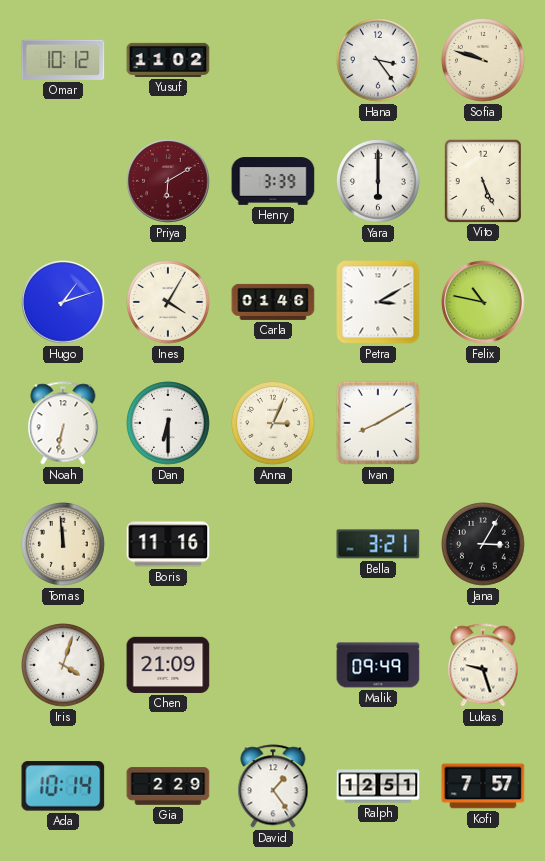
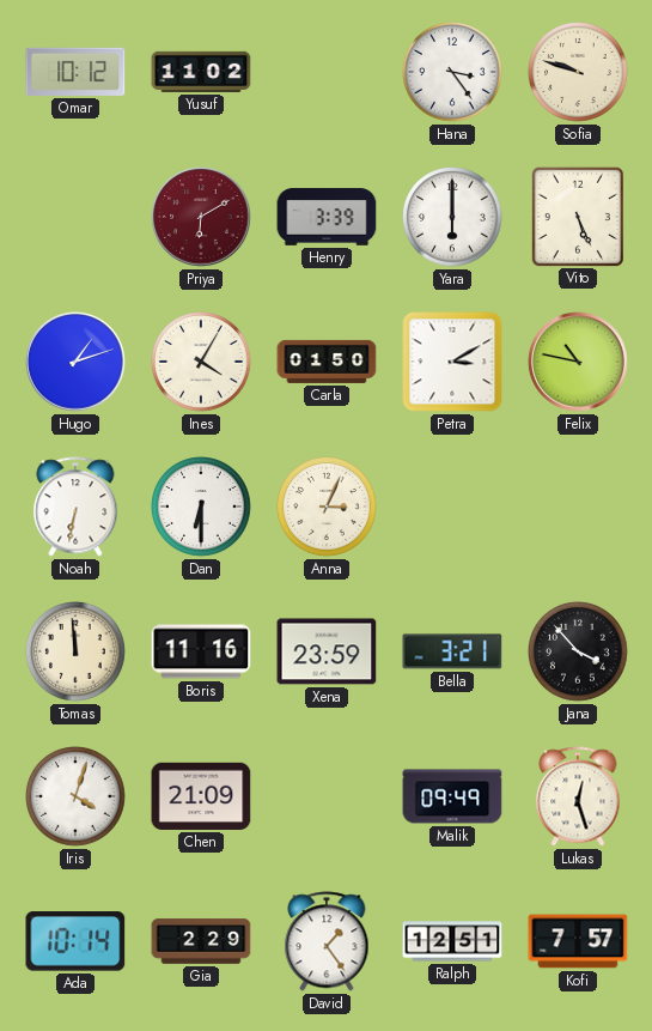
Carla: 01:46 -> 01:50
Ivan: 8:10 -> none
Xena: none -> 23:59
Jana: 3:05 -> 3:53
Lukas: 9:27 -> 12:27
